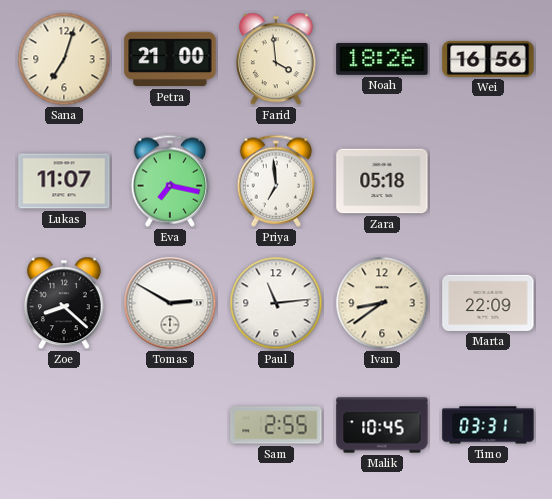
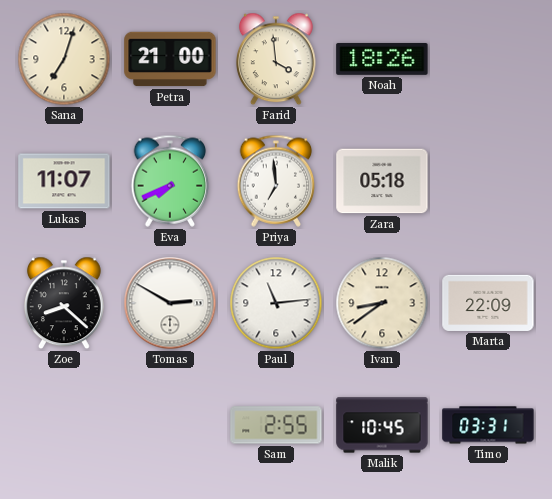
Wei: 16:56 -> none
Eva: 7:17 -> 7:41
